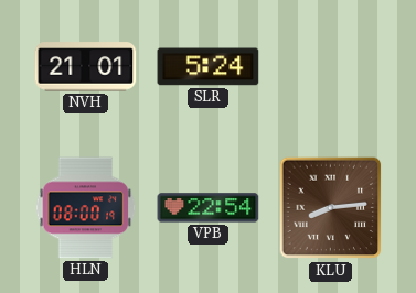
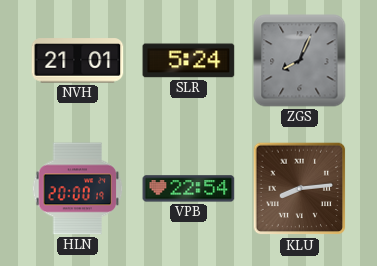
ZGS: none -> 8:04
HLN: 08:00 -> 20:00
